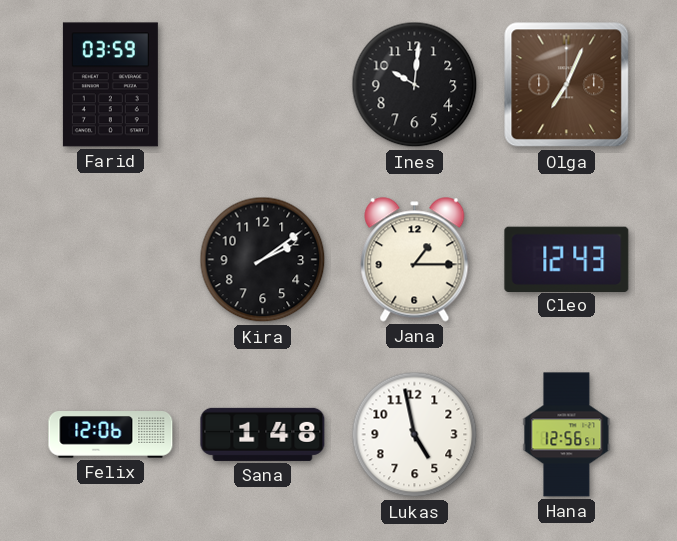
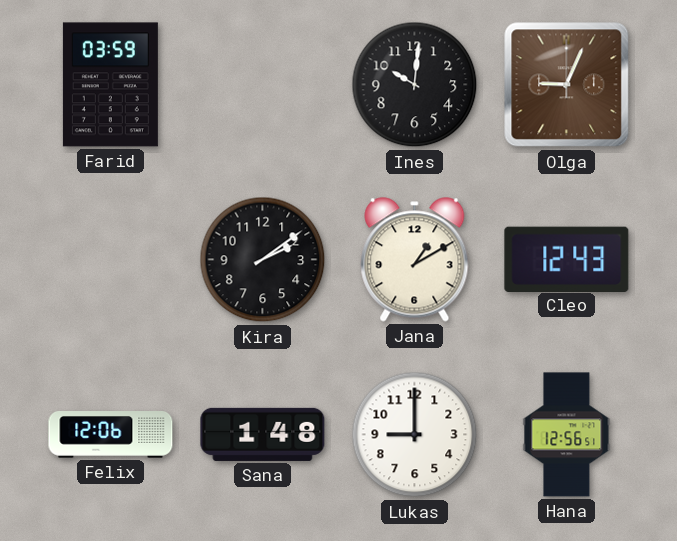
Olga: 7:04 -> 9:04
Jana: 1:15 -> 1:10
Lukas: 4:58 -> 9:00
